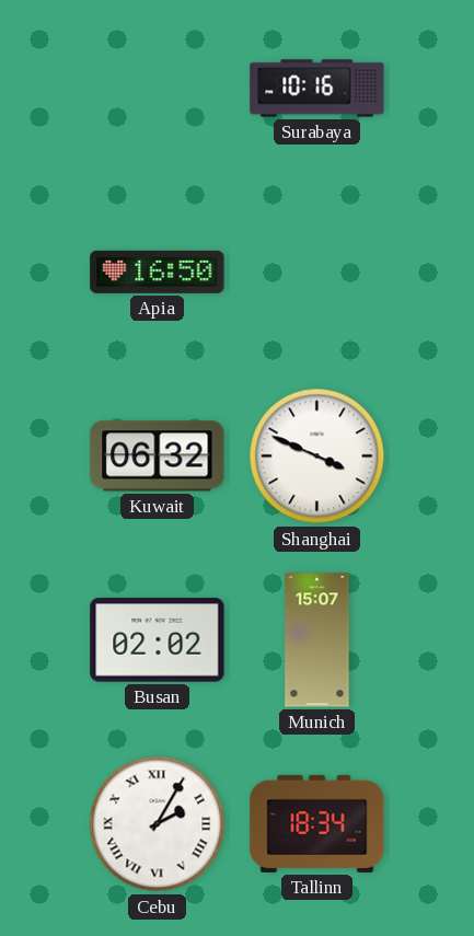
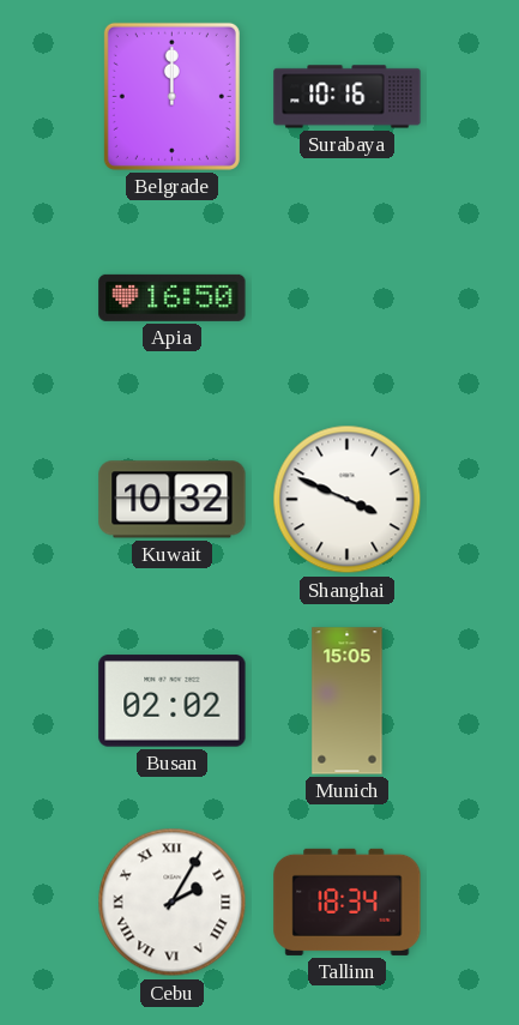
Belgrade: none -> 12:00
Kuwait: 06:32 -> 10:32
Munich: 15:07 -> 15:05
